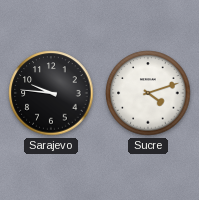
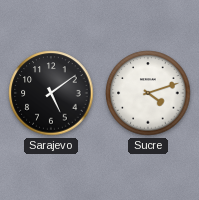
Sarajevo: 9:46 -> 5:09
